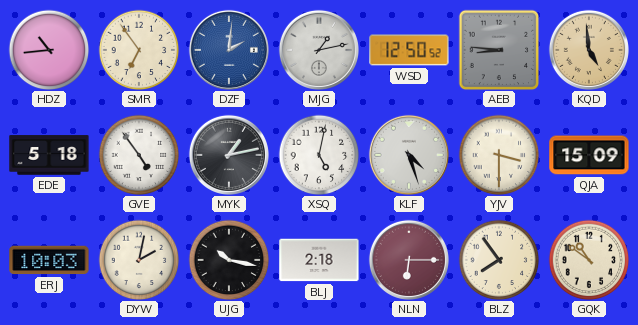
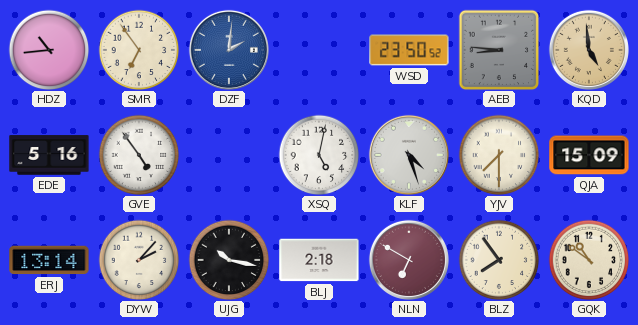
MJG: 1:13 -> none
WSD: 12:50 -> 23:50
EDE: 5:18 -> 5:16
MYK: 1:13 -> none
YJV: 3:30 -> 7:30
ERJ: 10:03 -> 13:14
DYW: 2:02 -> 2:07
NLN: 6:15 -> 6:50
